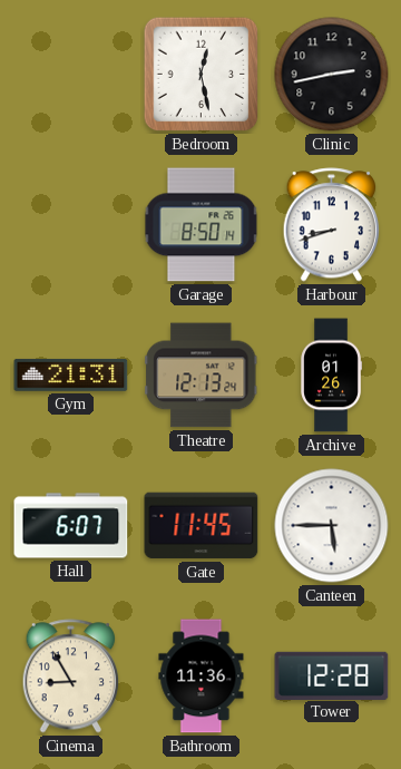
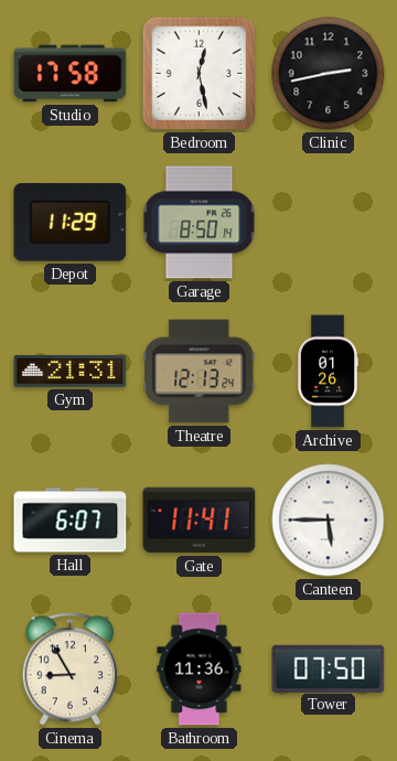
Studio: none -> 17:58
Depot: none -> 11:29
Harbour: 8:42 -> none
Gate: 11:45 -> 11:41
Tower: 12:28 -> 07:50
